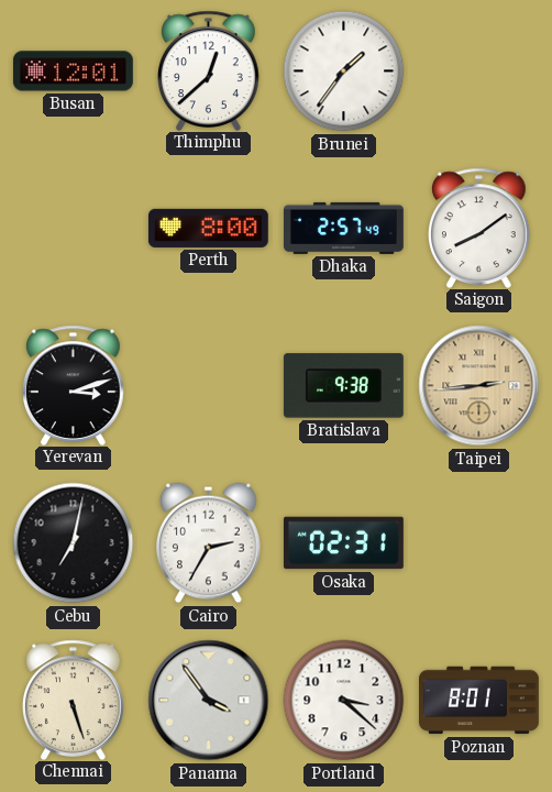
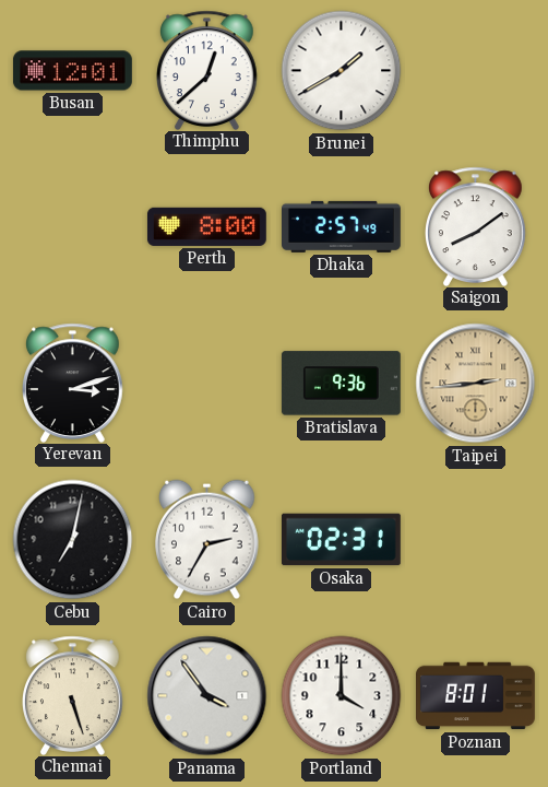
Brunei: 1:36 -> 1:40
Bratislava: 9:38 -> 9:36
Portland: 3:22 -> 4:00
